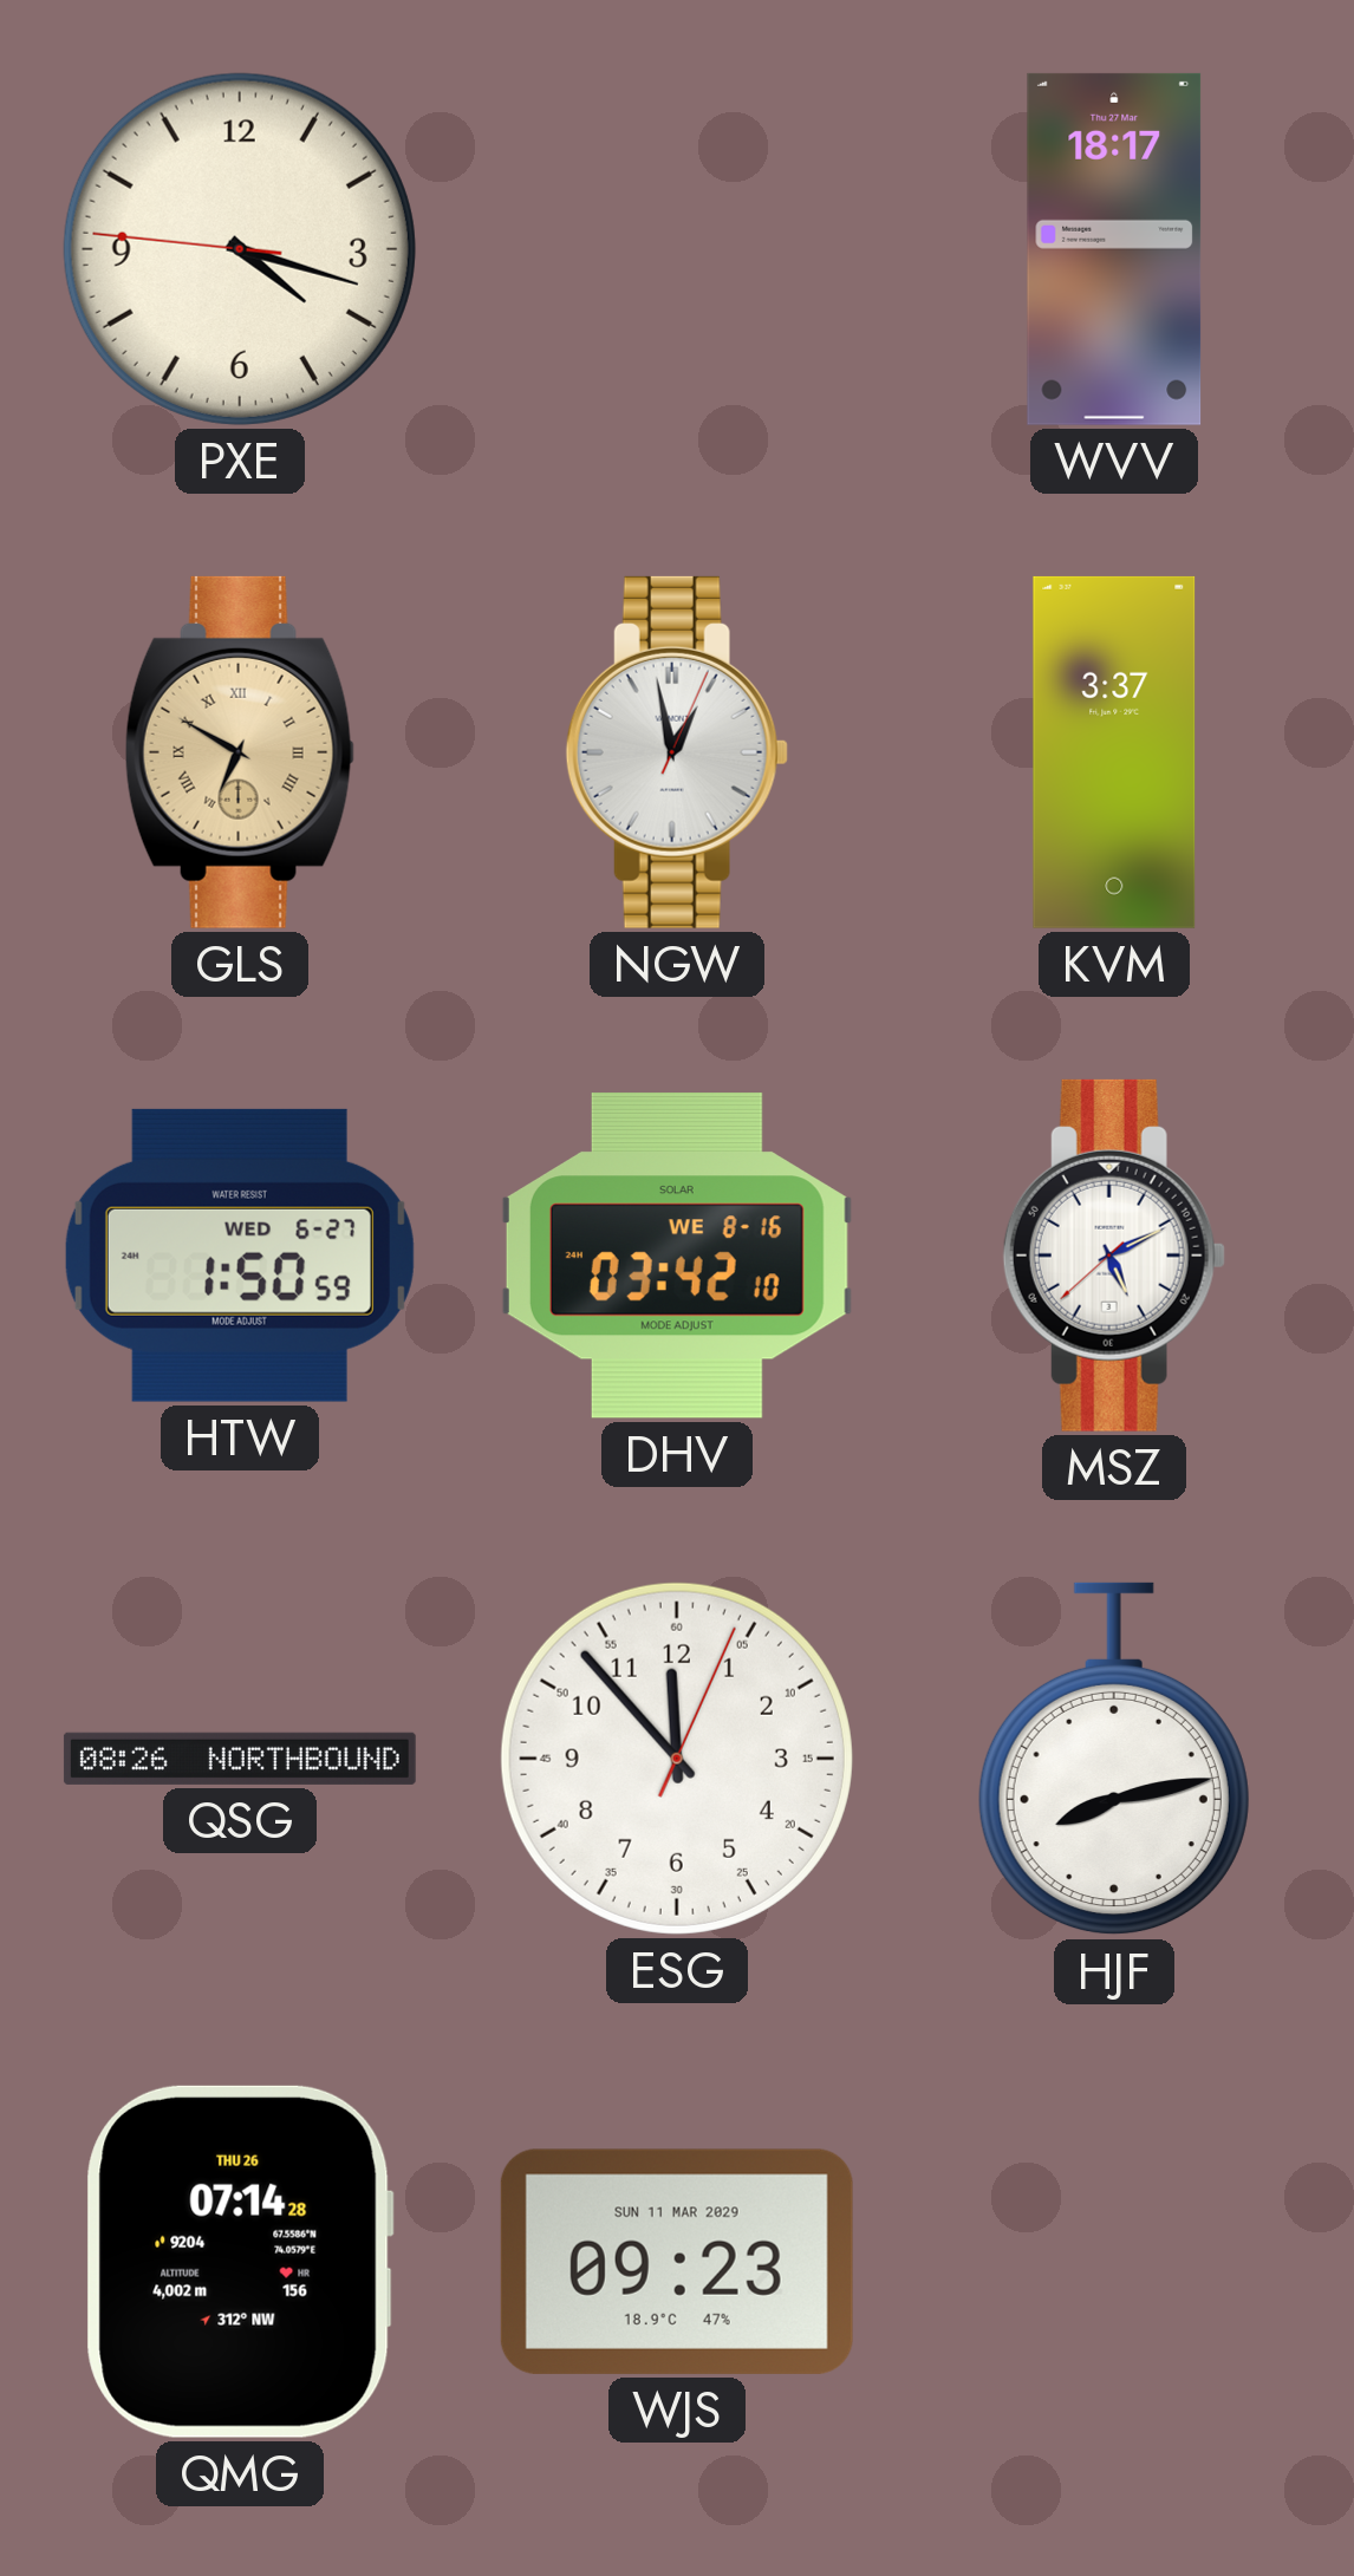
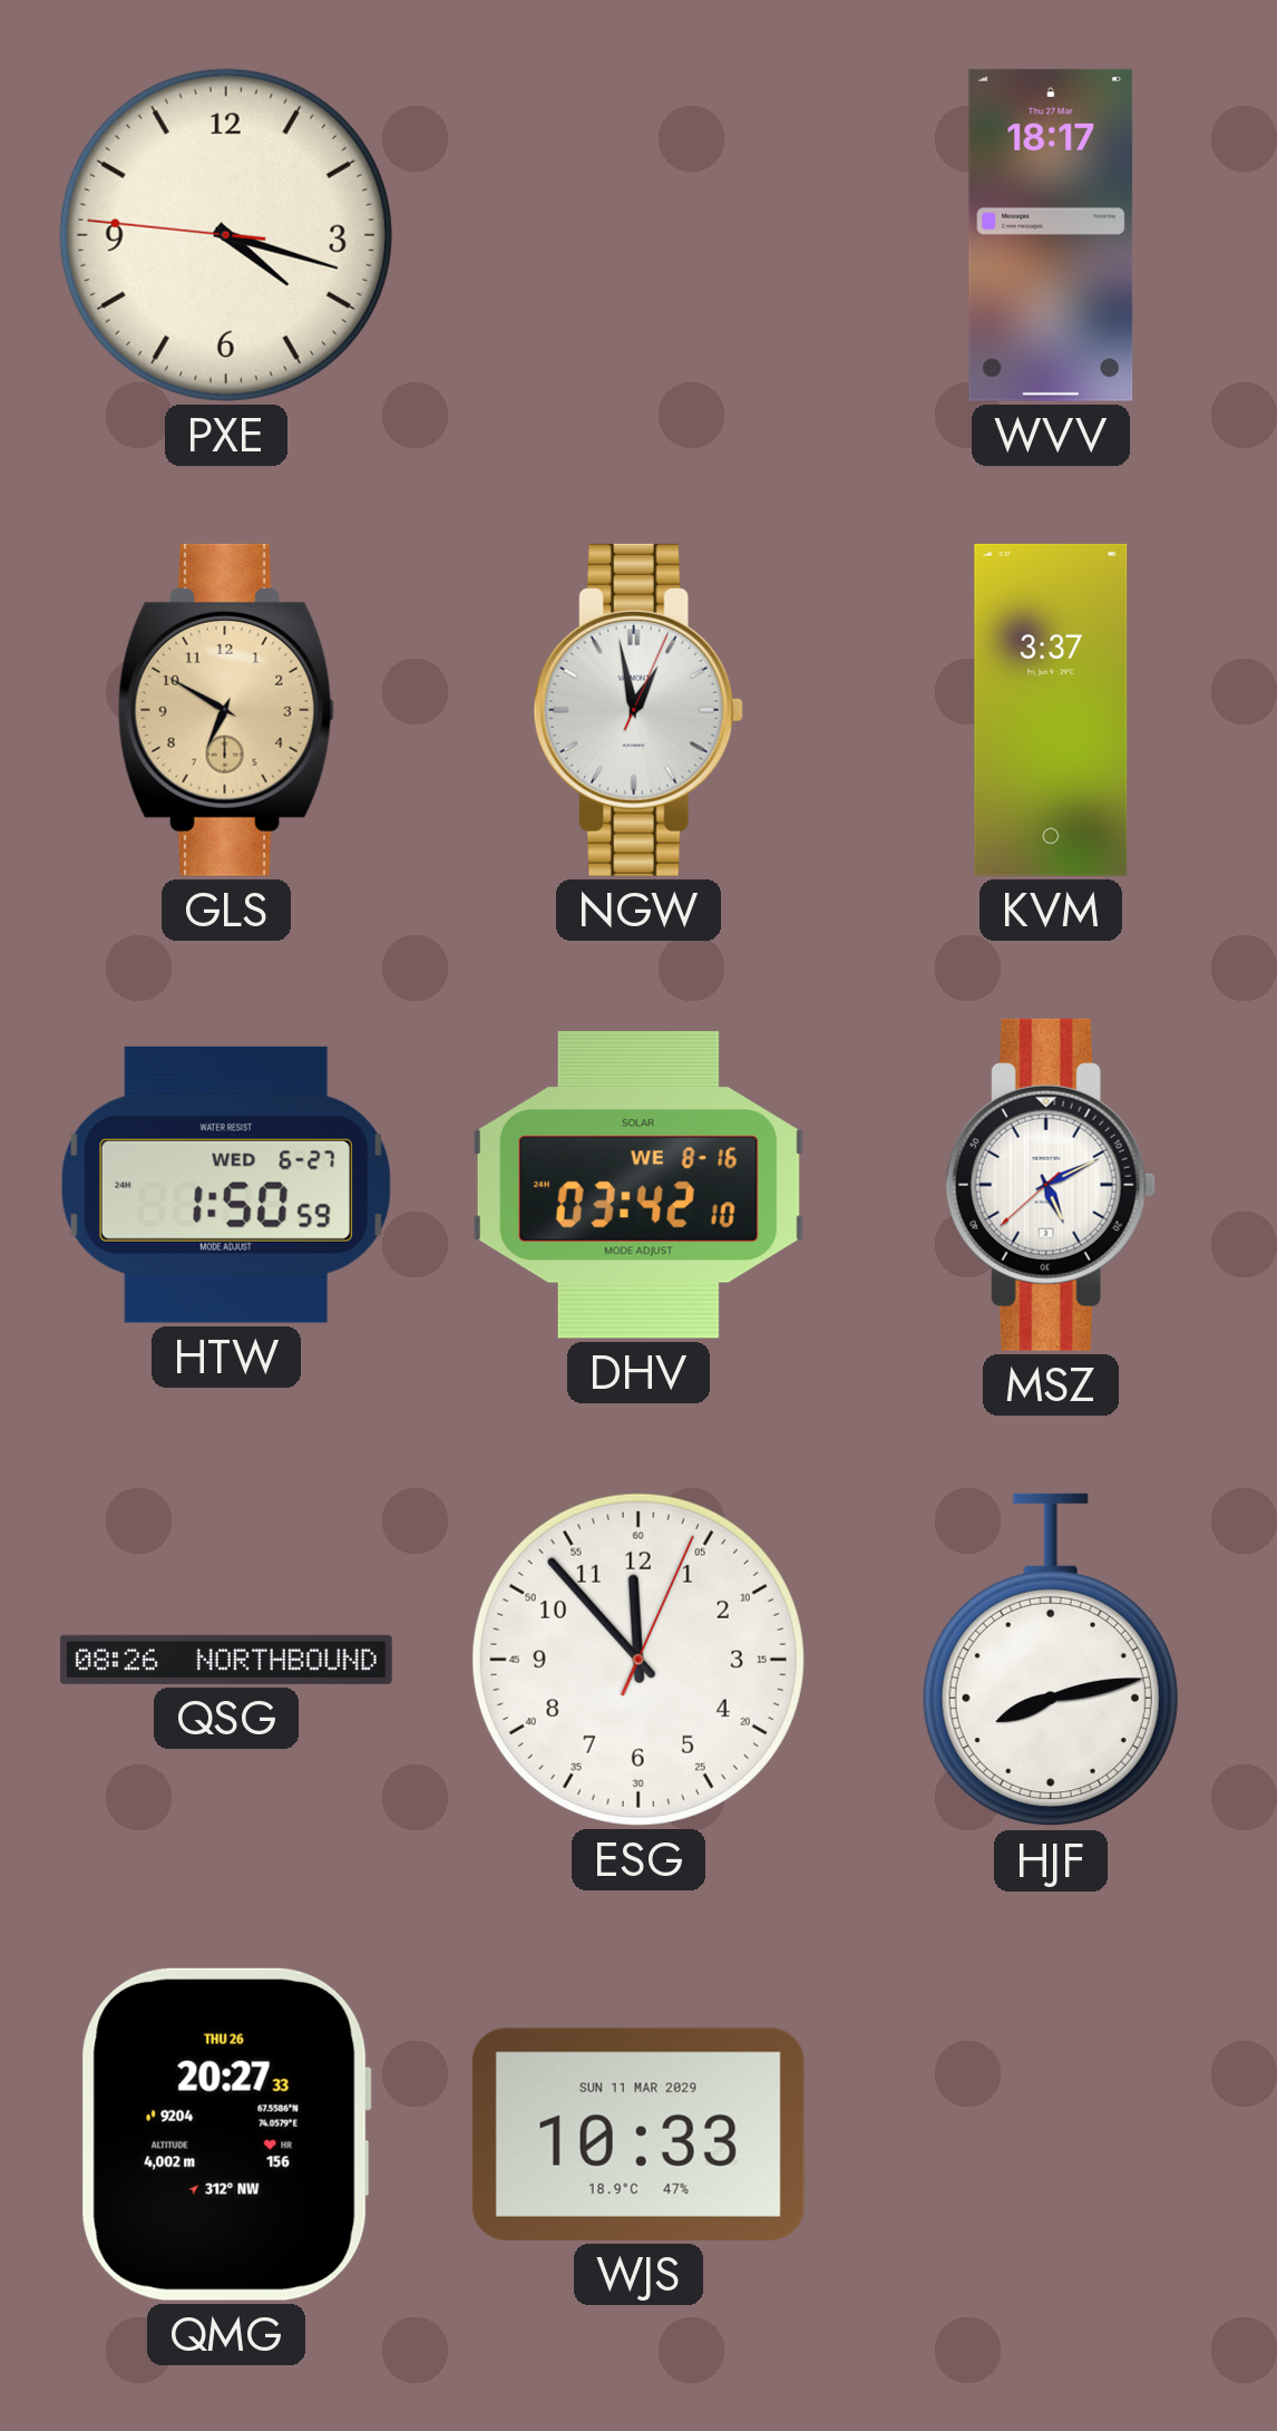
GLS numerals: Roman -> Arabic
QMG: 07:14 -> 20:27
WJS: 09:23 -> 10:33
